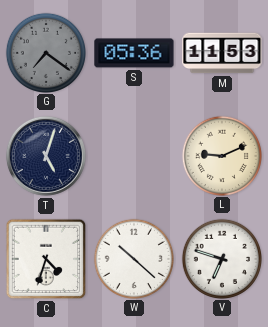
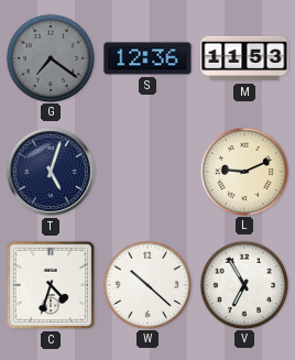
S: 05:36 -> 12:36
V: 6:48 -> 6:55
